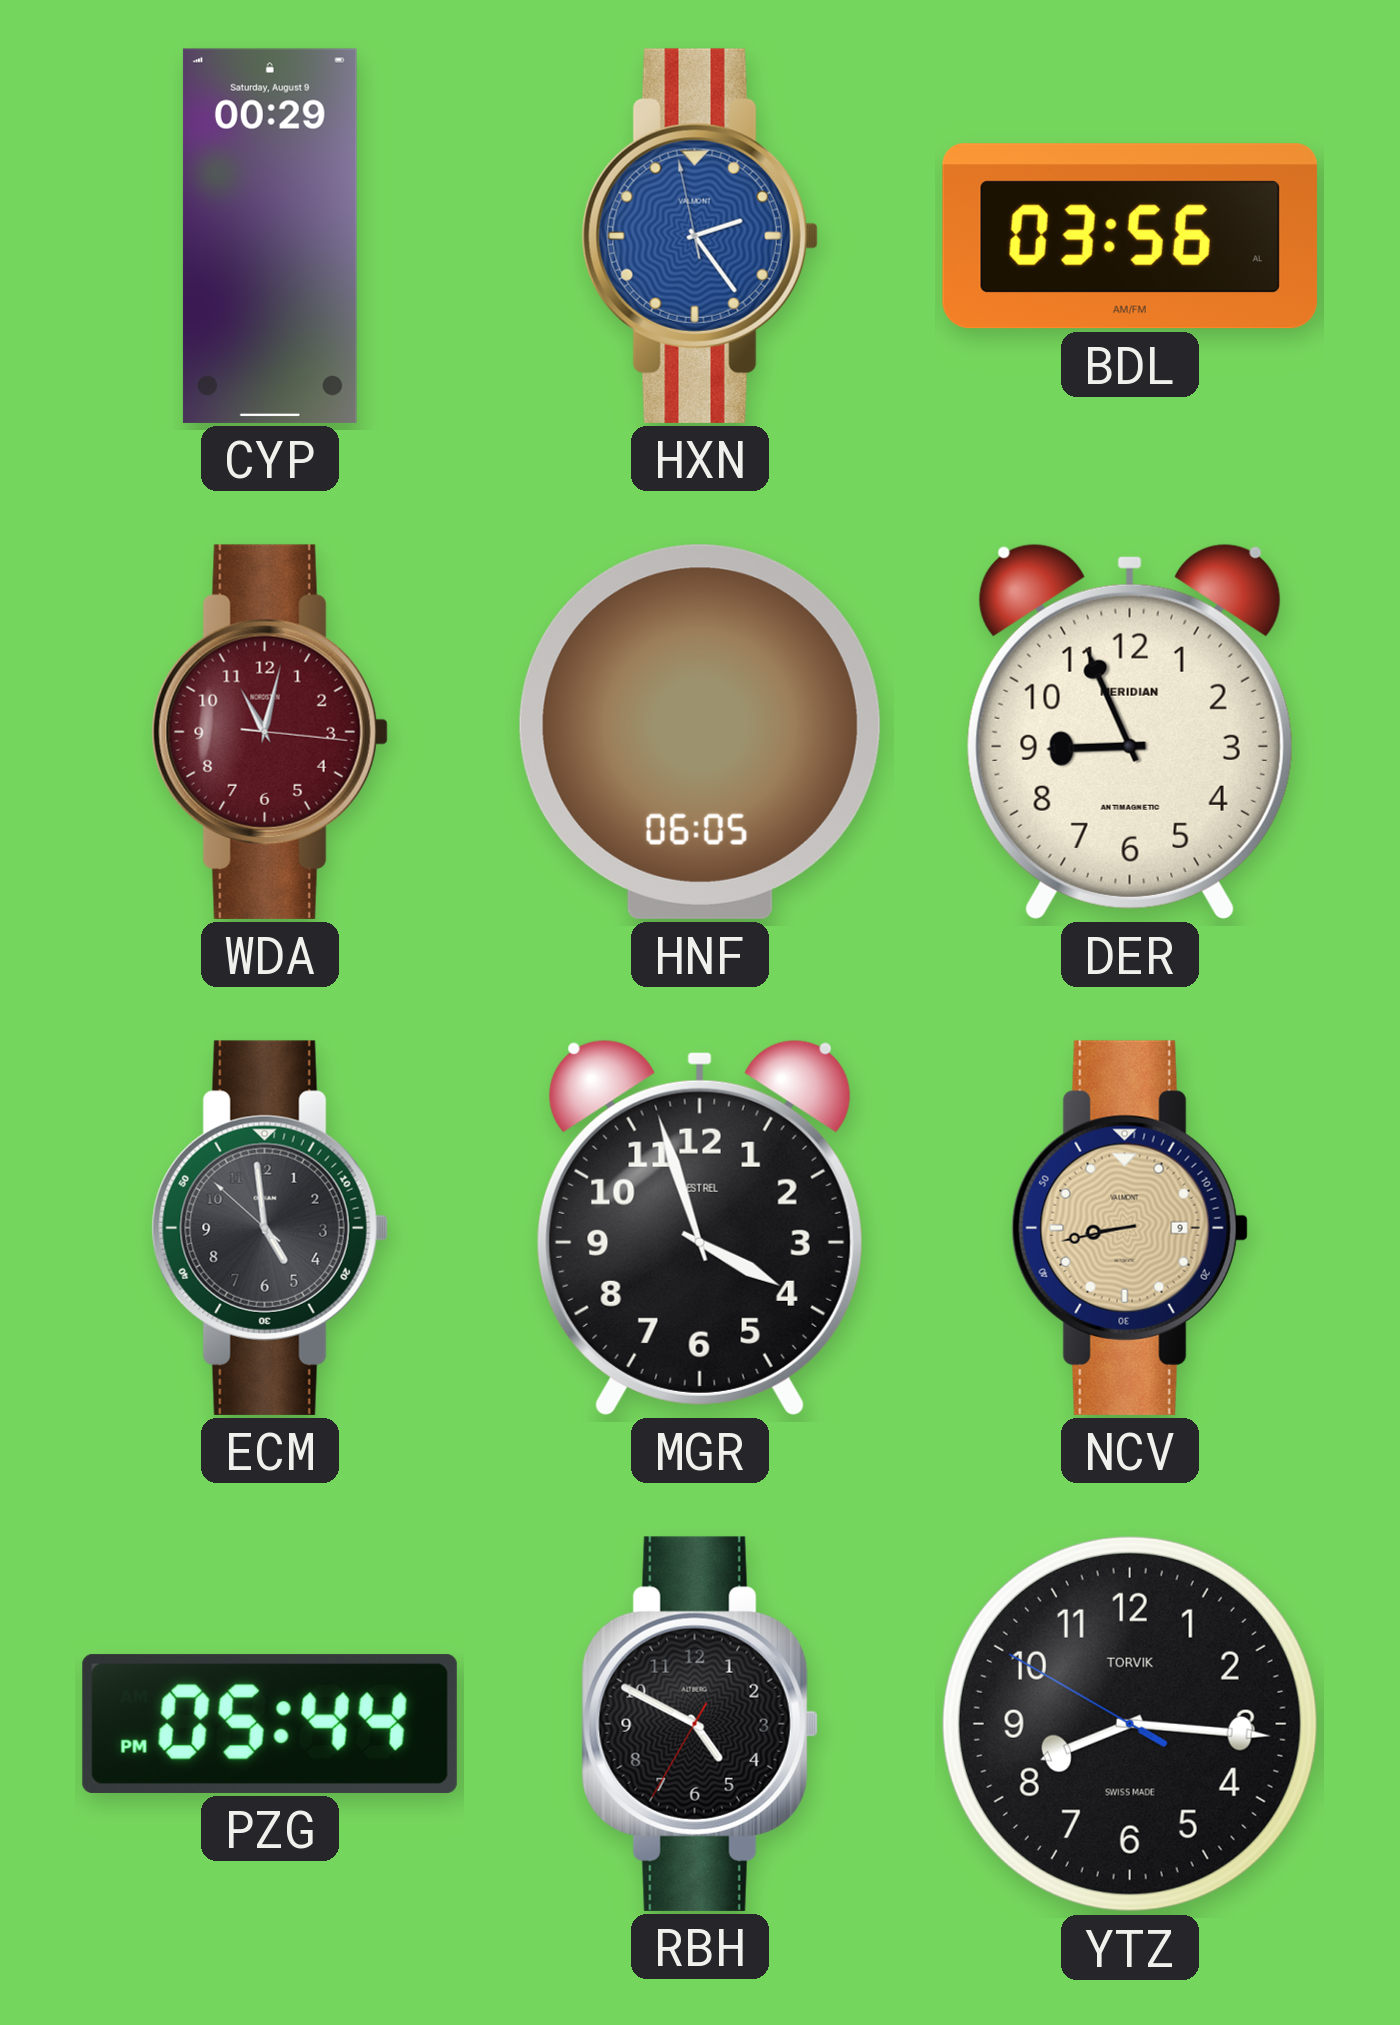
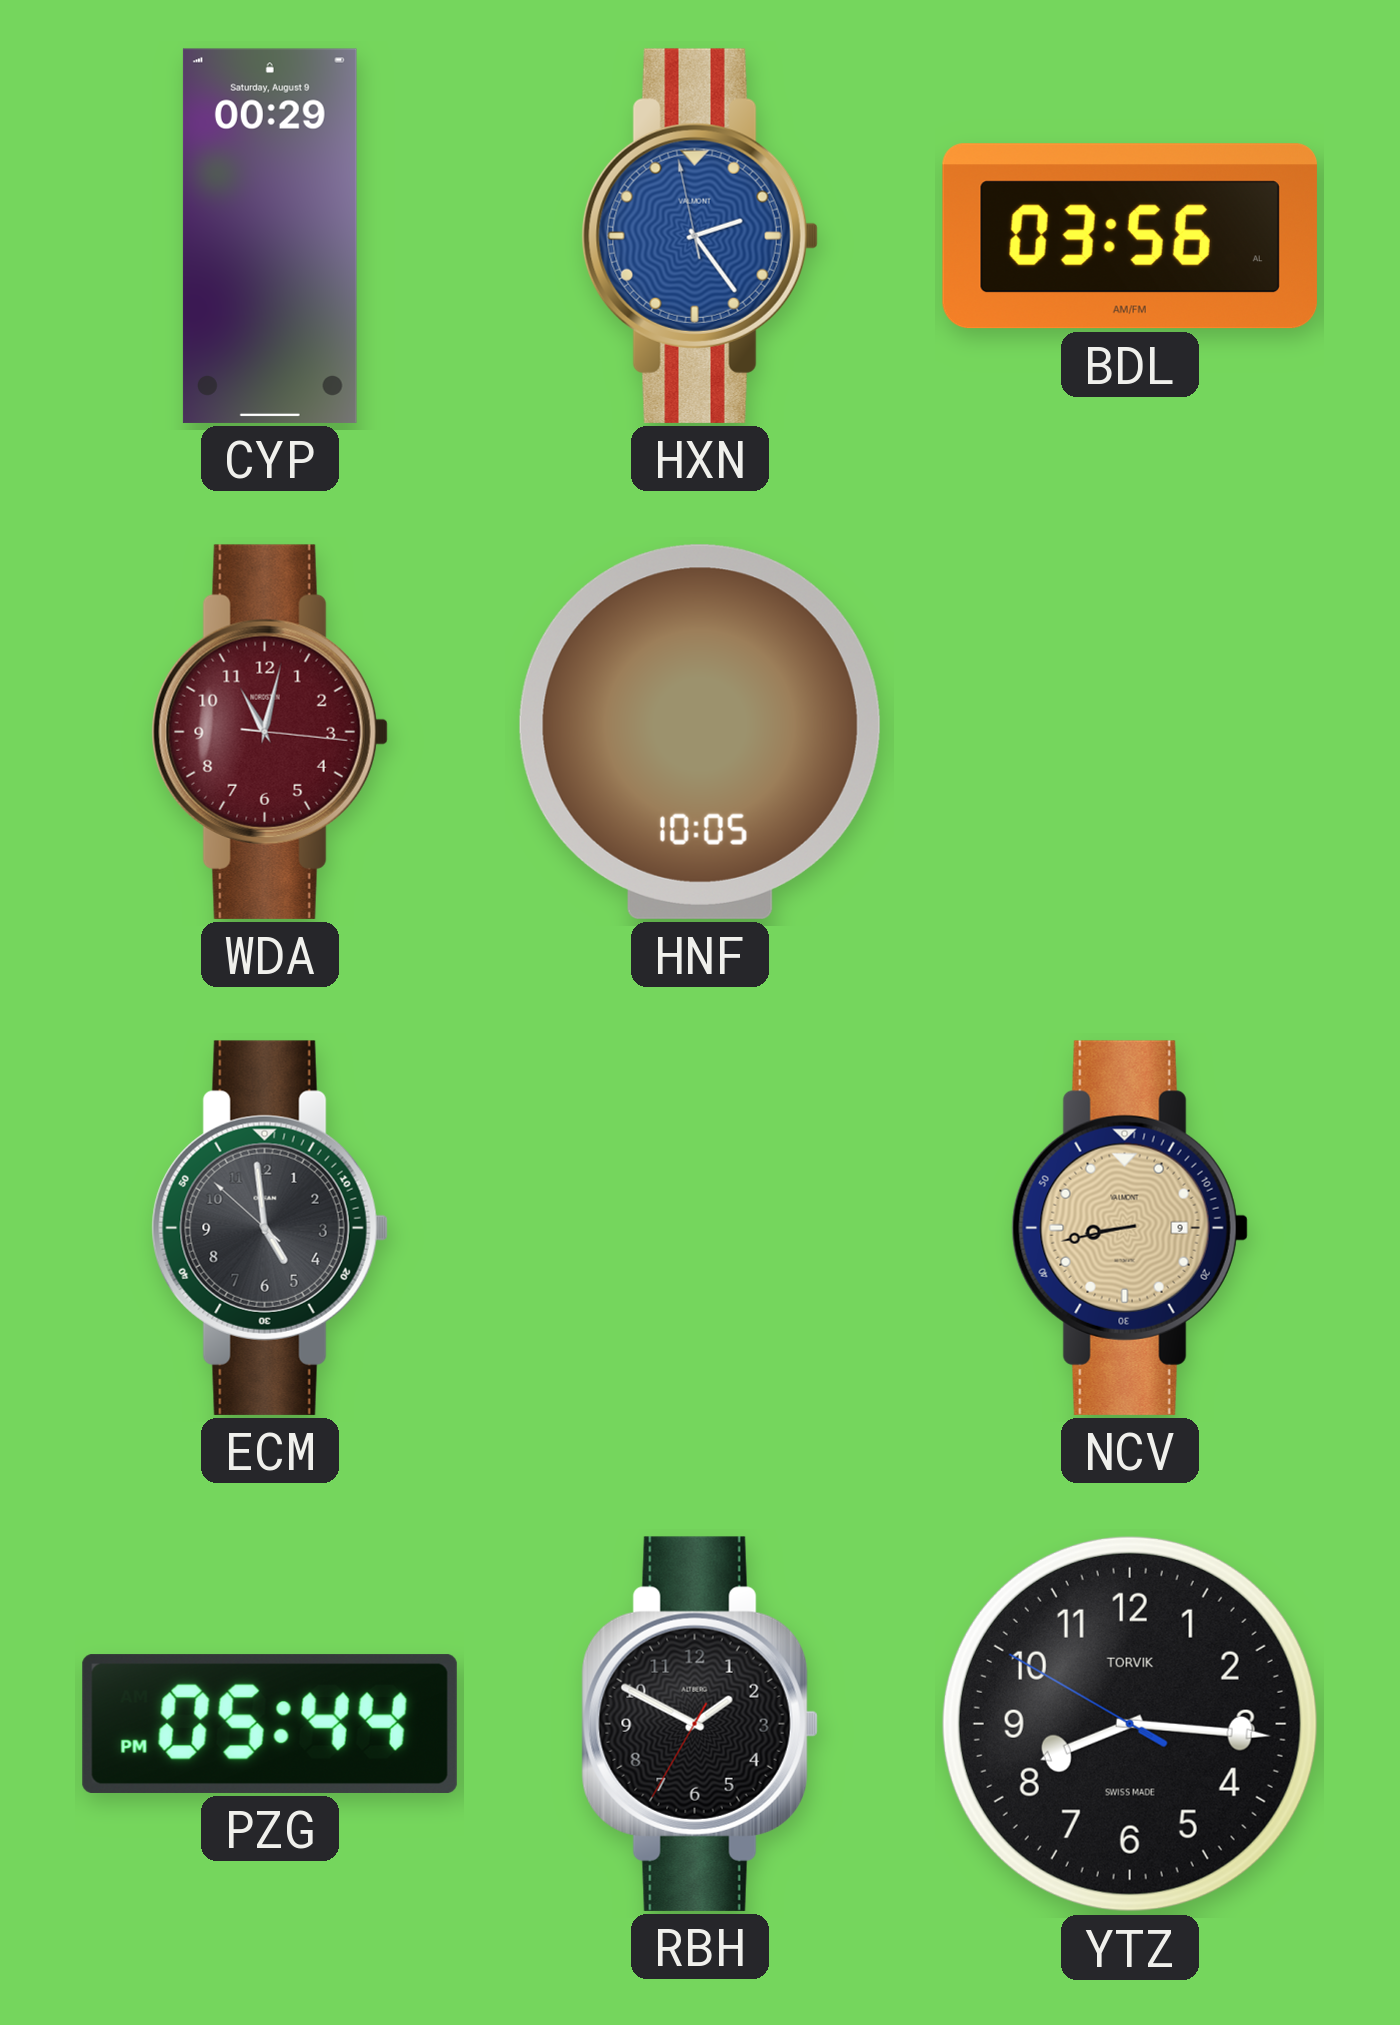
HNF: 06:05 -> 10:05
DER: 8:56 -> none
MGR: 3:57 -> none
RBH: 4:49 -> 1:49
